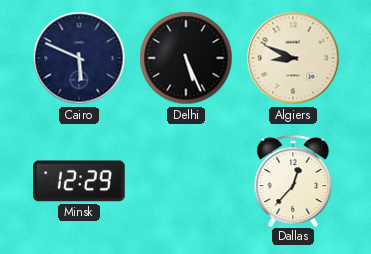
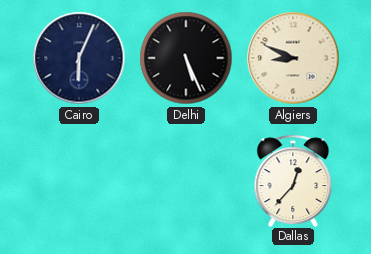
Cairo: 5:49 -> 6:04
Minsk: 12:29 -> none
